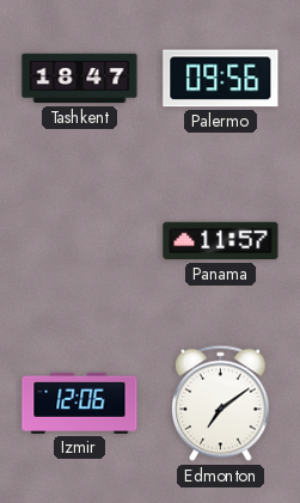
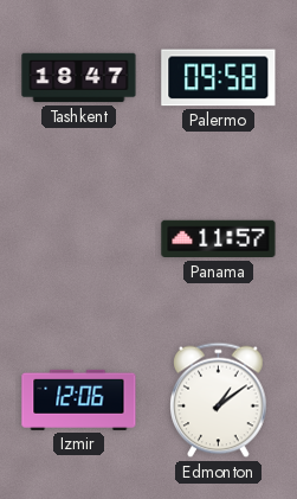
Palermo: 09:56 -> 09:58
Edmonton: 7:09 -> 1:09
